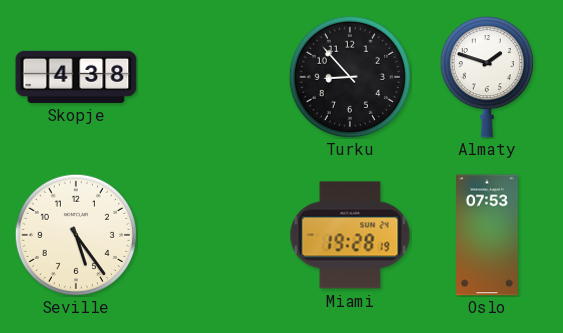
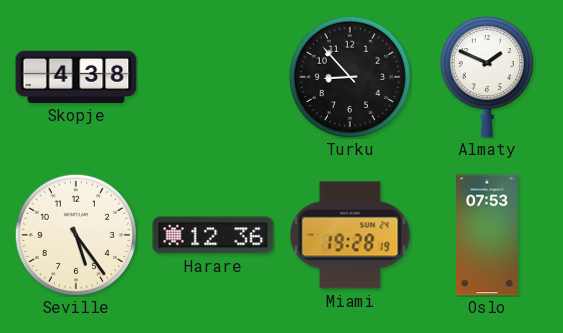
Almaty: 1:48 -> 1:49
Harare: none -> 12:36
